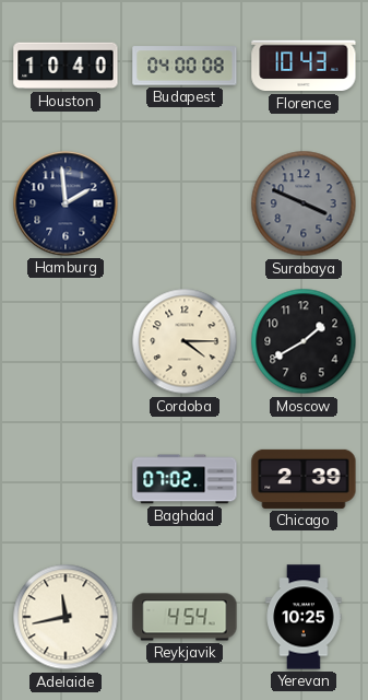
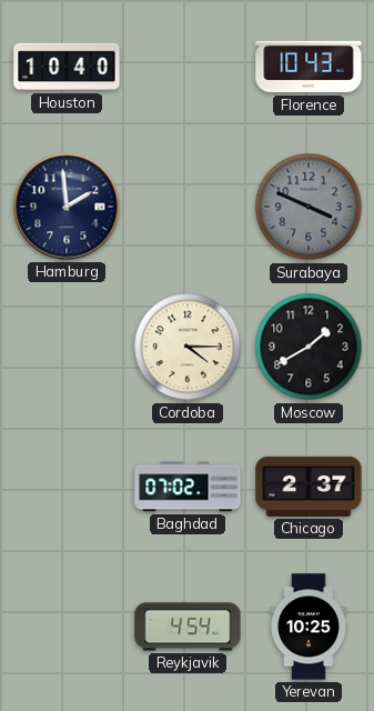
Budapest: 04:00 -> none
Chicago: 2:39 -> 2:37
Adelaide: 11:43 -> none
